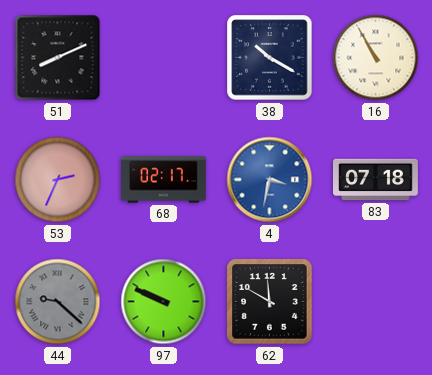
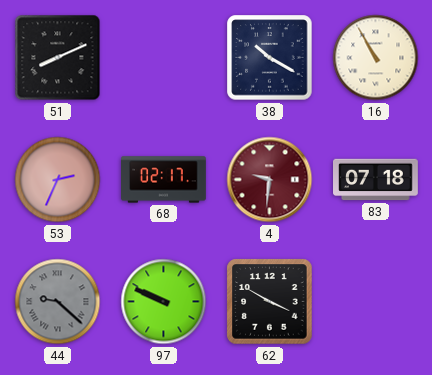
4: 3:32 -> 9:31
4 dial: blue -> burgundy
62: 11:50 -> 3:50
